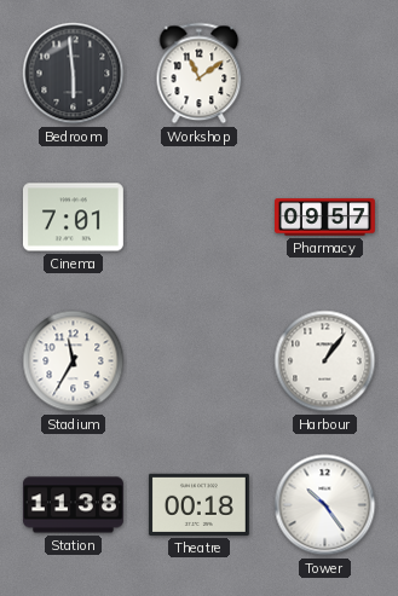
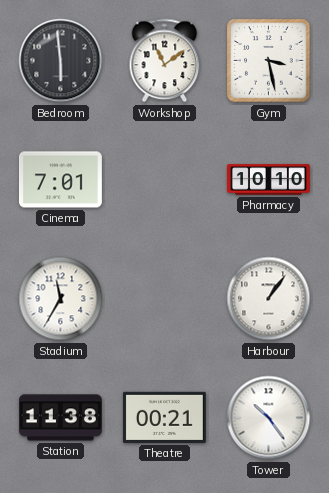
Gym: none -> 3:28
Pharmacy: 09:57 -> 10:10
Theatre: 00:18 -> 00:21
